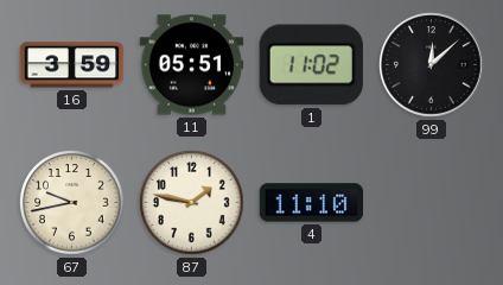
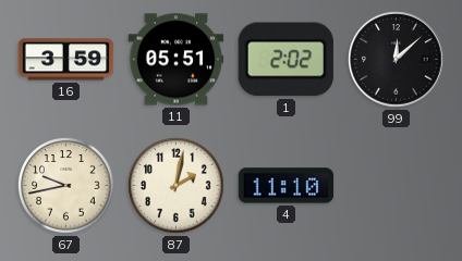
1: 11:02 -> 2:02
87: 1:47 -> 2:02
